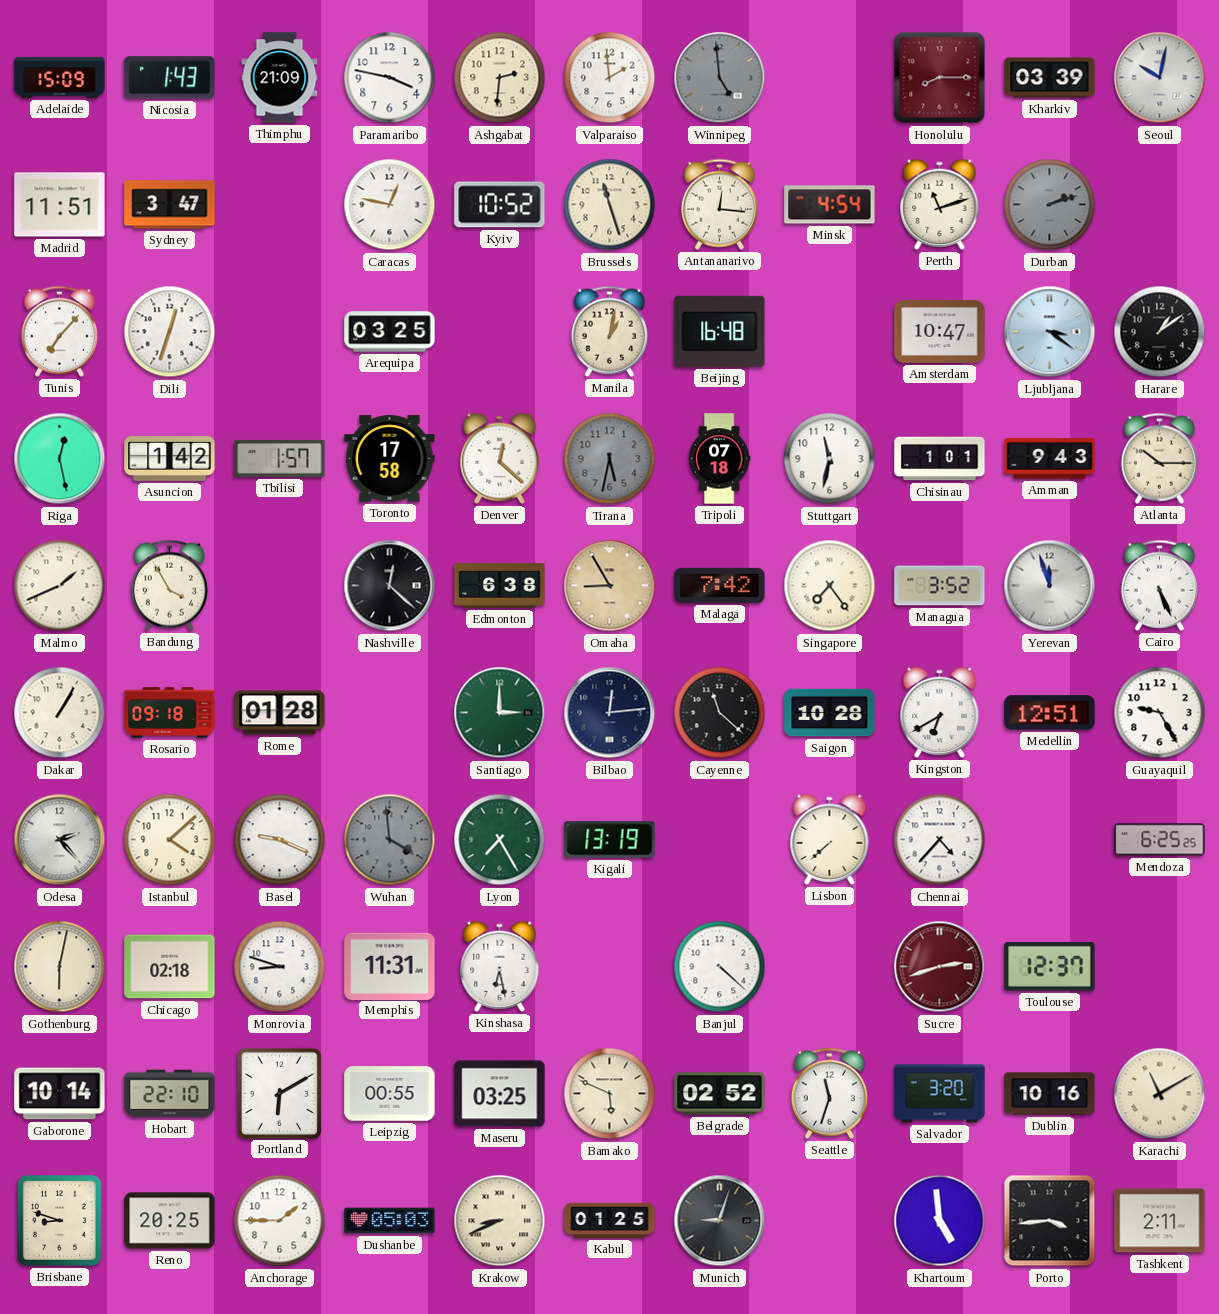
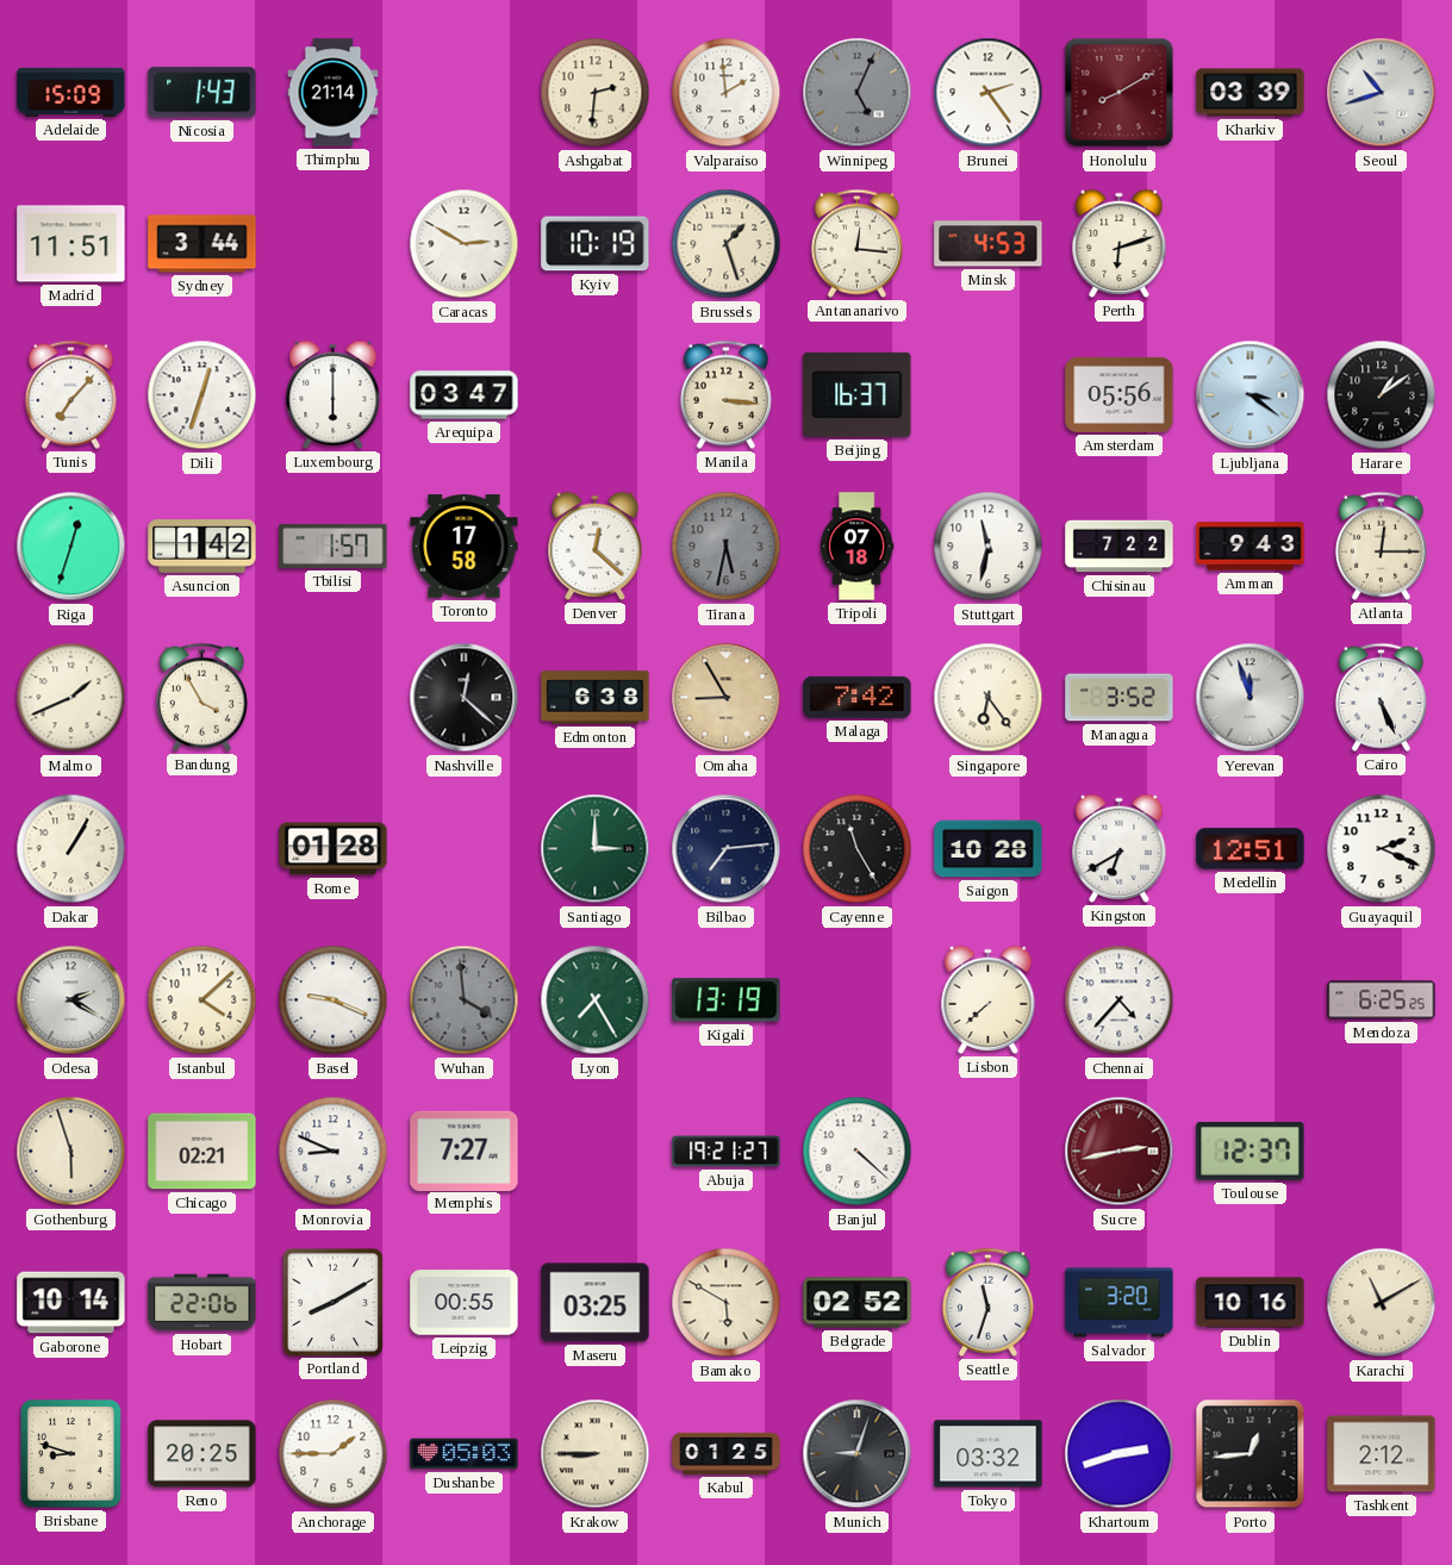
Thimphu: 21:09 -> 21:14
Paramaribo: 3:47 -> none
Winnipeg: 4:59 -> 5:04
Brunei: none -> 2:24
Honolulu: 8:15 -> 8:10
Seoul: 10:02 -> 10:42
Sydney: 3:47 -> 3:44
Caracas: 12:47 -> 2:50
Kyiv: 10:52 -> 10:19
Brussels: 11:27 -> 1:27
Minsk: 4:54 -> 4:53
Perth: 11:12 -> 6:12
Durban: 2:12 -> none
Luxembourg: none -> 6:00
Arequipa: 03:25 -> 03:47
Manila: 1:02 -> 3:16
Beijing: 16:48 -> 16:37
Amsterdam: 10:47 -> 05:56
Riga: 12:28 -> 12:33
Chisinau: 1:01 -> 7:22
Atlanta: 10:15 -> 12:15
Singapore: 7:24 -> 6:24
Rosario: 09:18 -> none
Bilbao: 12:14 -> 7:14
Cayenne: 11:22 -> 11:25
Guayaquil: 9:25 -> 2:19
Odesa: 2:23 -> 2:20
Gothenburg: 6:02 -> 5:57
Chicago: 02:18 -> 02:21
Monrovia: 8:48 -> 8:49
Memphis: 11:31 -> 7:27
Kinshasa: 6:28 -> none
Abuja: none -> 19:21
Sucre: 2:42 -> 2:43
Hobart: 22:10 -> 22:06
Portland: 6:10 -> 8:10
Bamako: 5:49 -> 5:50
Krakow: 8:41 -> 8:45
Tokyo: none -> 03:32
Khartoum: 4:59 -> 2:42
Porto: 3:44 -> 12:44
Tashkent: 2:11 -> 2:12
